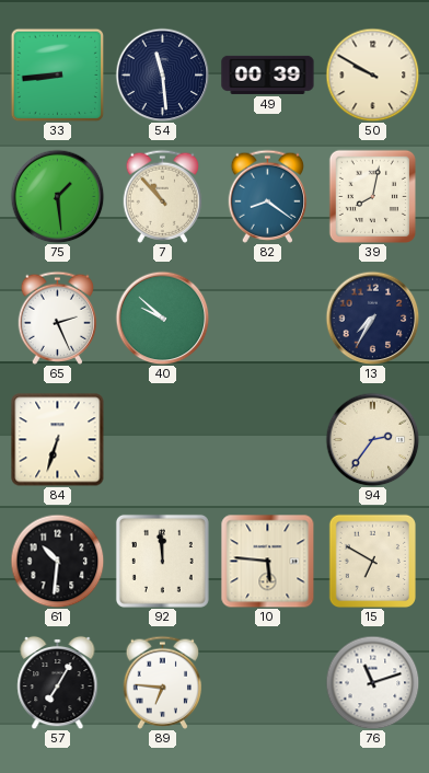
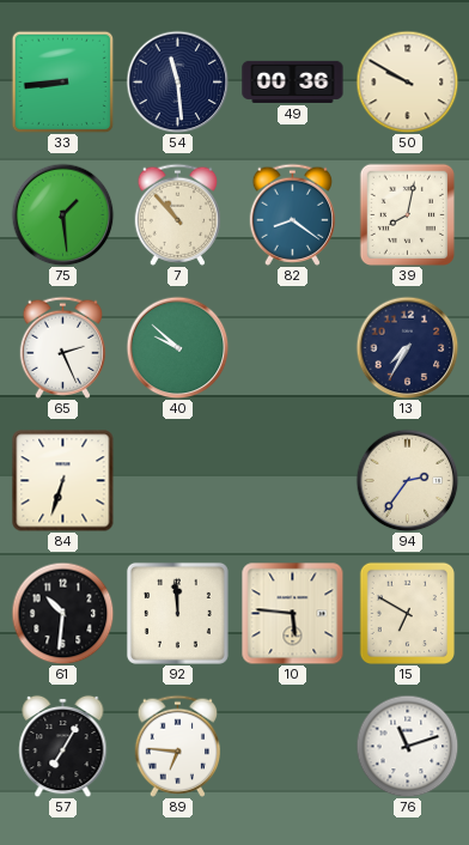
49: 00:39 -> 00:36
